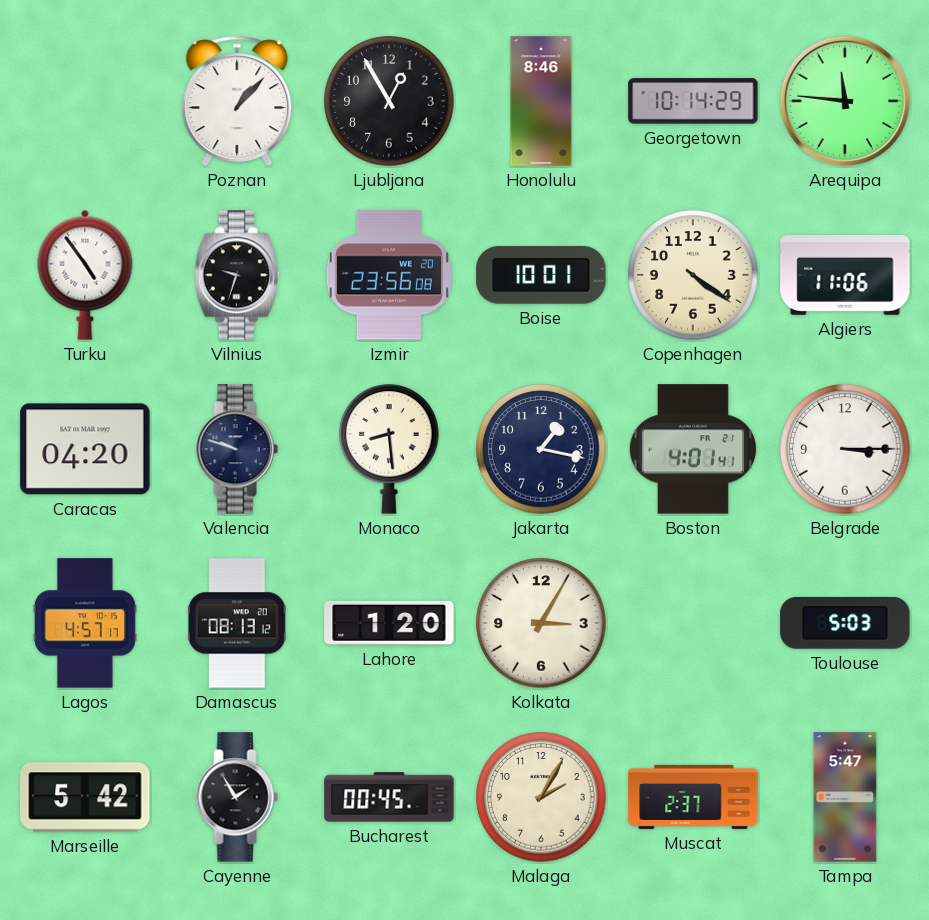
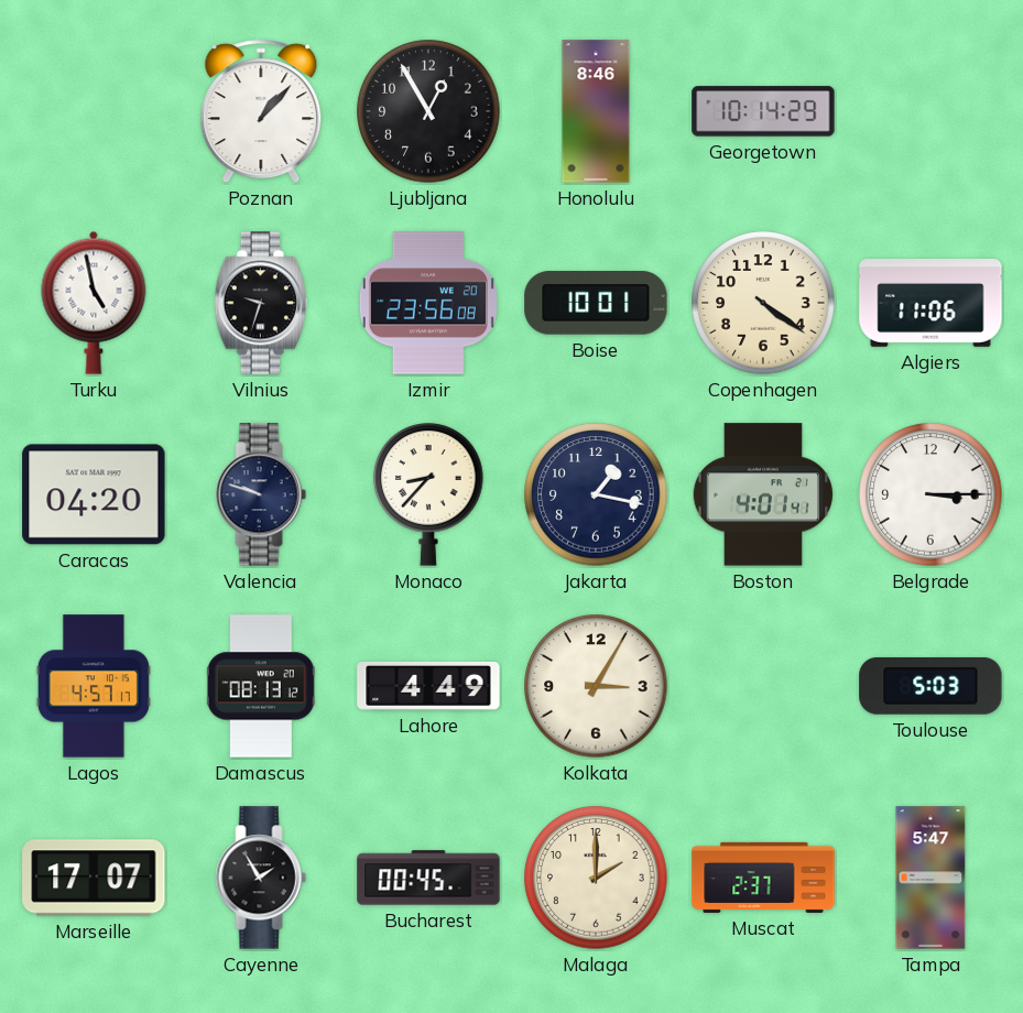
Arequipa: 11:46 -> none
Turku: 4:54 -> 4:58
Monaco: 8:29 -> 8:37
Lahore: 1:20 -> 4:49
Marseille: 5:42 -> 17:07
Malaga: 2:05 -> 2:00
